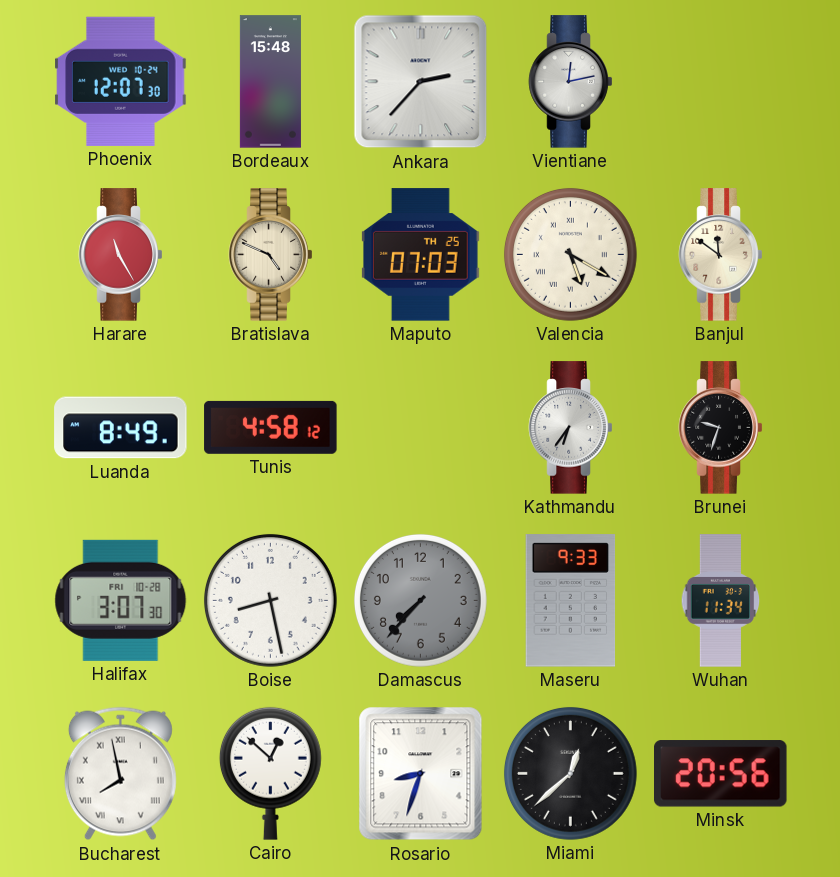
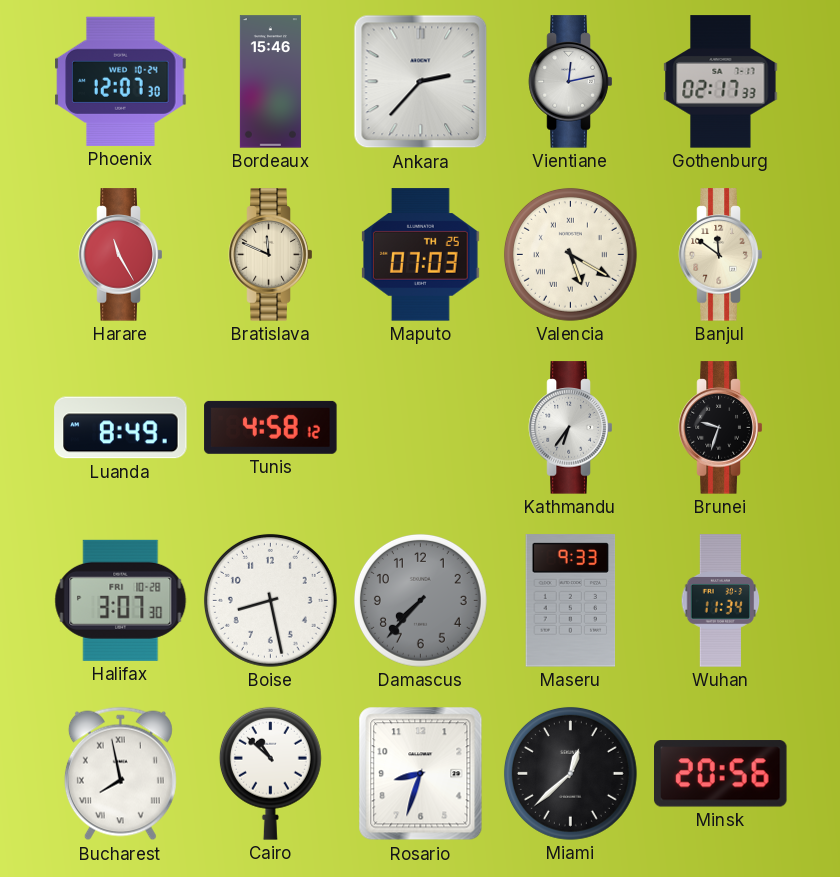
Bordeaux: 15:48 -> 15:46
Gothenburg: none -> 02:17
Bratislava: 4:49 -> 11:49
Cairo: 12:52 -> 10:52
